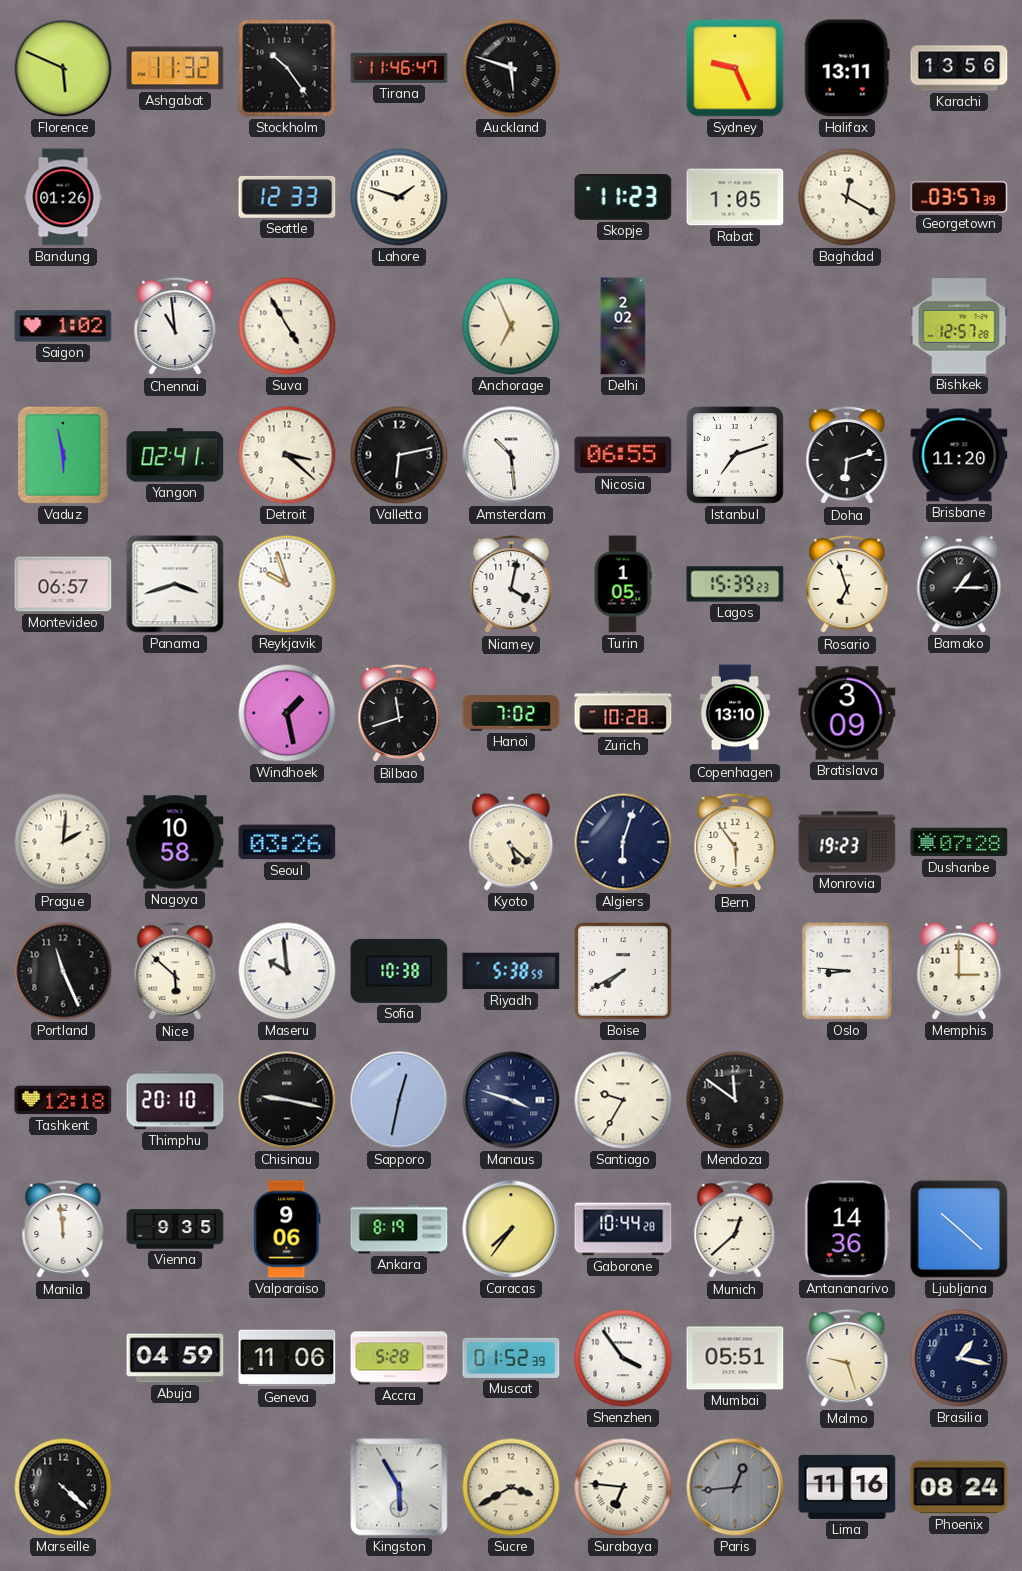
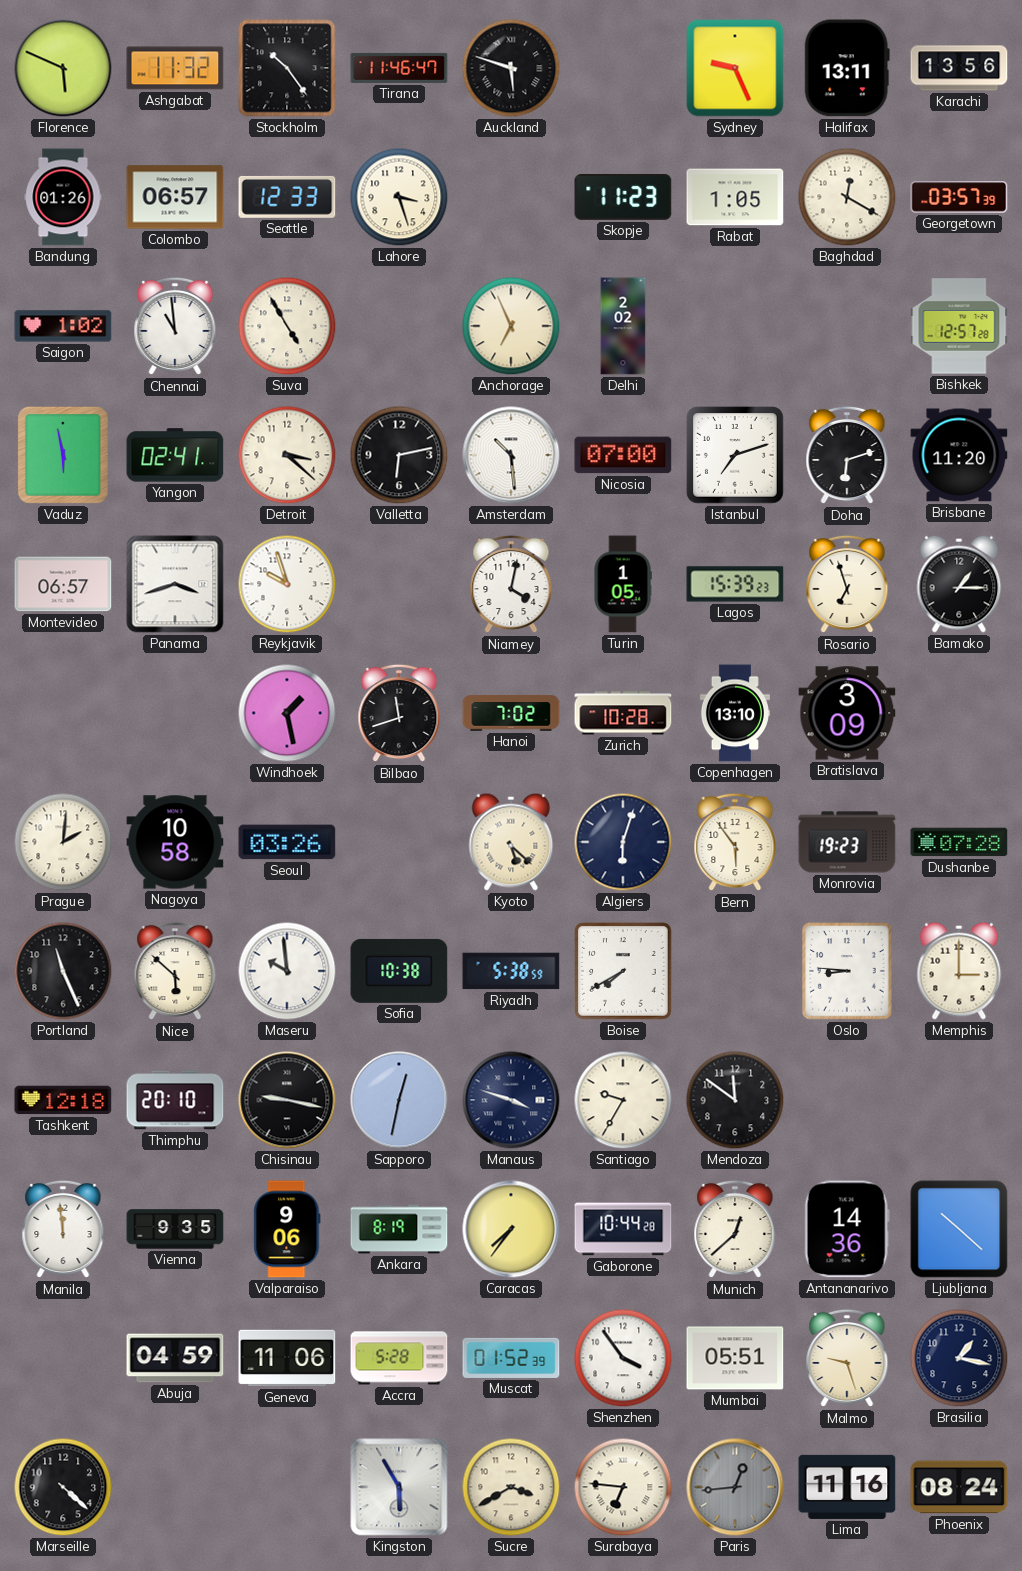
Colombo: none -> 06:57
Lahore: 1:48 -> 3:27
Nicosia: 06:55 -> 07:00
